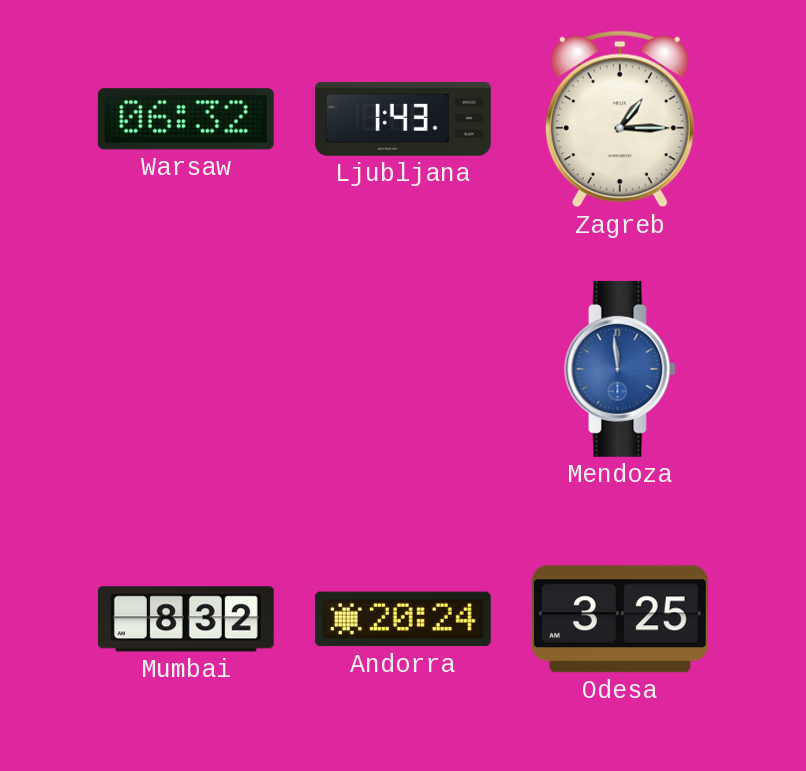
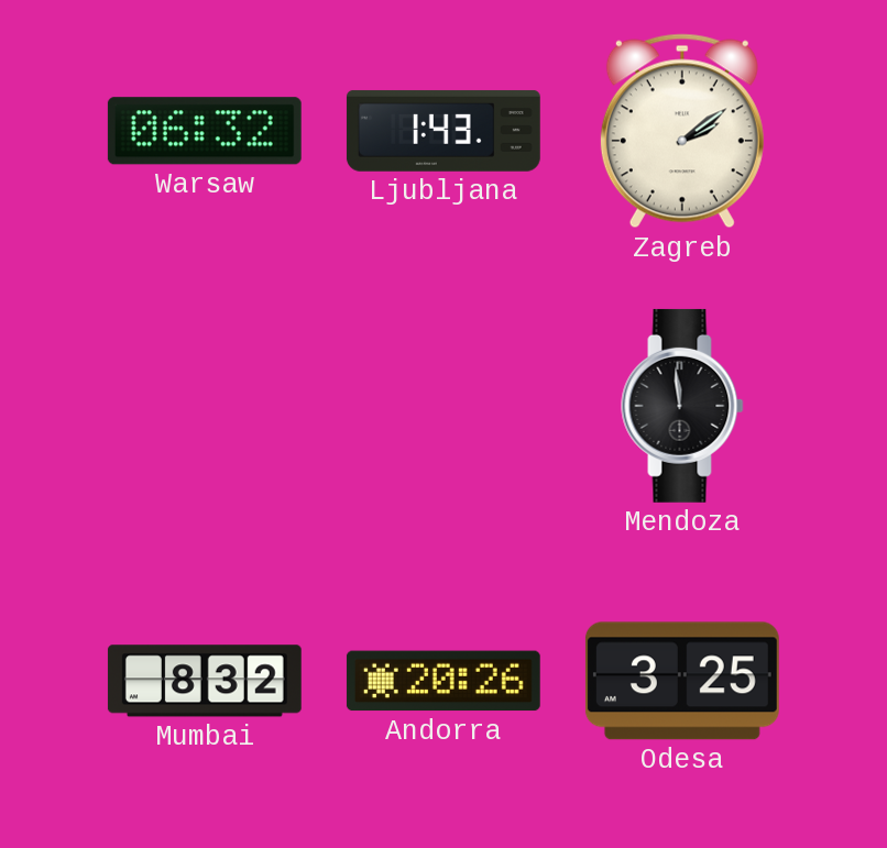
Zagreb: 1:15 -> 2:09
Mendoza dial: blue -> black
Andorra: 20:24 -> 20:26
